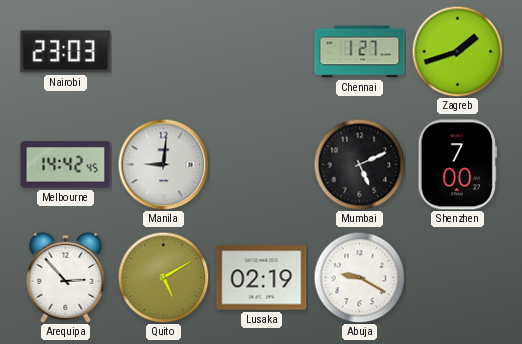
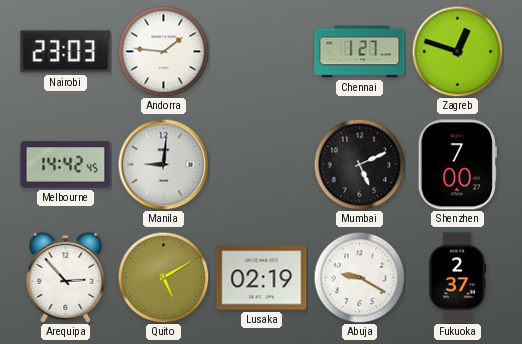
Andorra: none -> 1:46
Zagreb: 1:42 -> 12:48
Fukuoka: none -> 2:37
